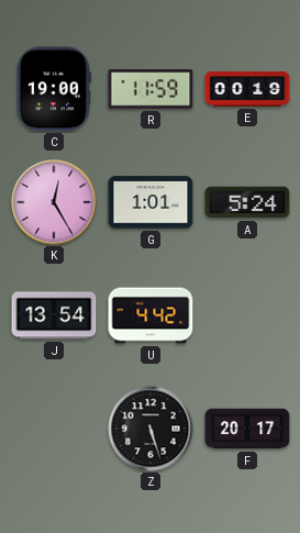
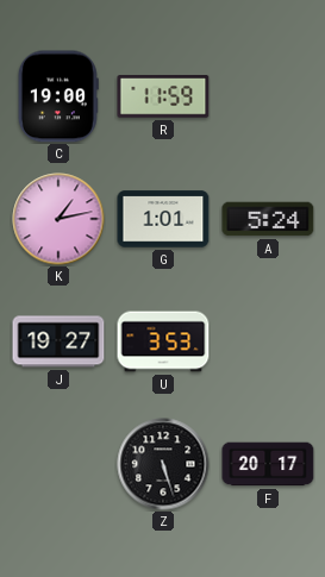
E: 00:19 -> none
K: 12:25 -> 1:13
J: 13:54 -> 19:27
U: 4:42 -> 3:53
